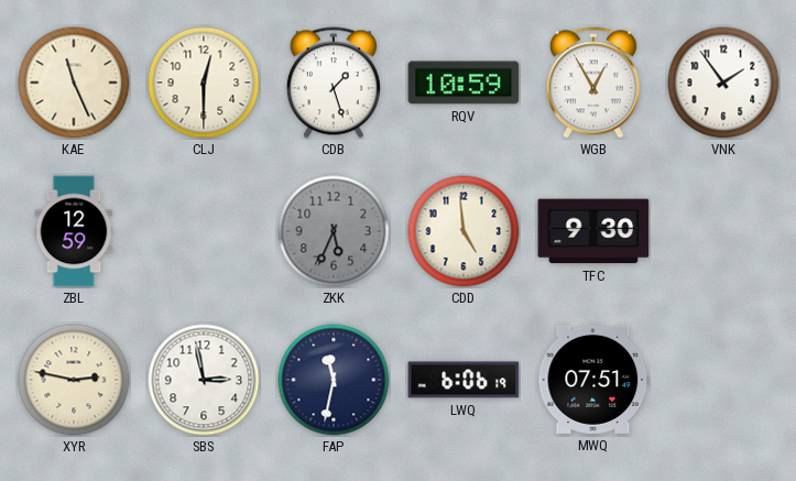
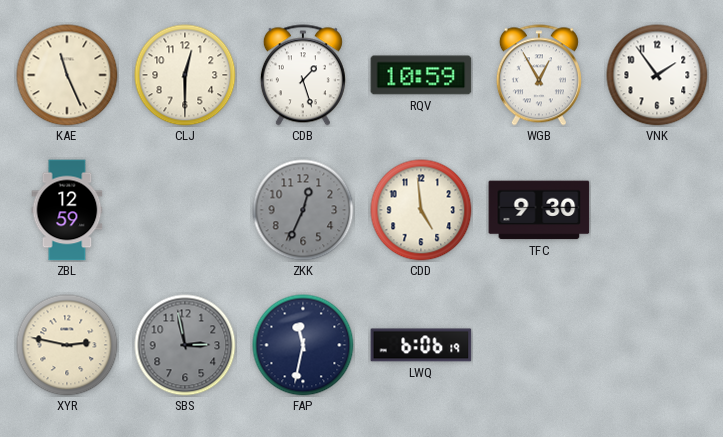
ZKK: 5:34 -> 12:34
SBS dial: white -> grey
MWQ: 07:51 -> none
